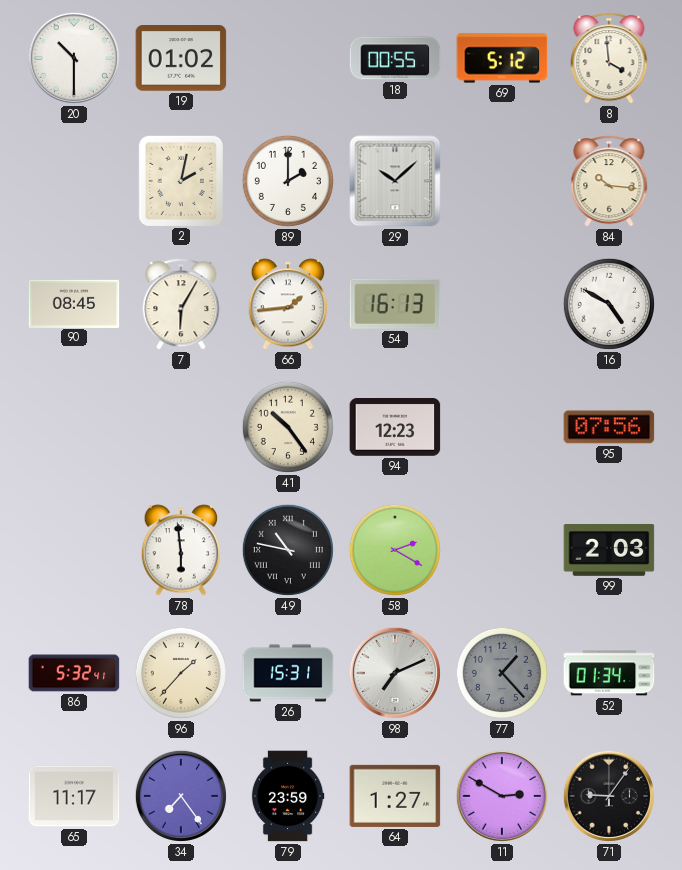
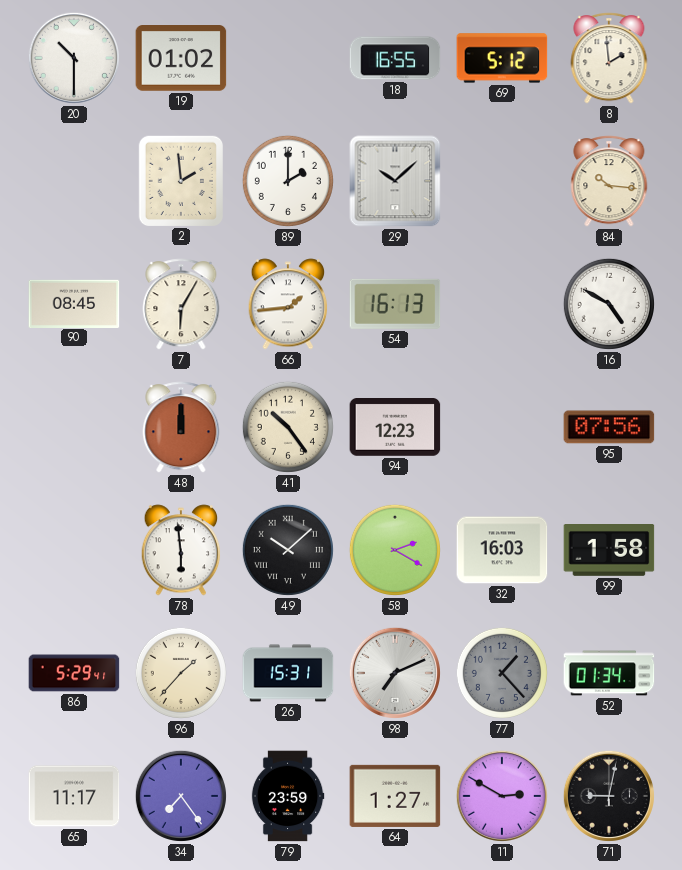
18: 00:55 -> 16:55
8: 3:59 -> 1:59
2: 2:02 -> 1:59
48: none -> 12:00
49: 10:47 -> 10:08
32: none -> 16:03
99: 2:03 -> 1:58
86: 5:32 -> 5:29
71: 9:06 -> 9:02
